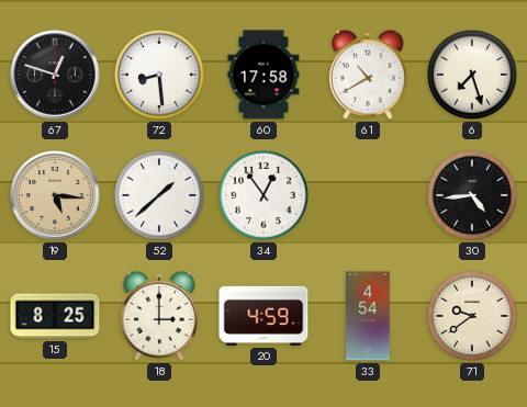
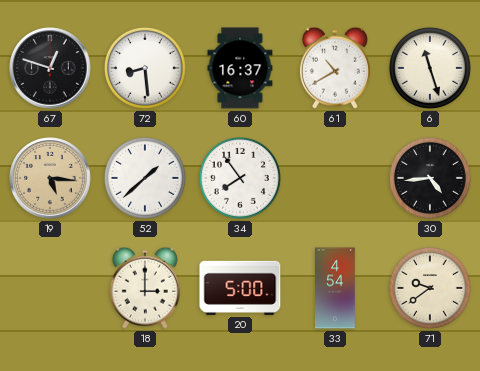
60: 17:58 -> 16:37
6: 7:27 -> 11:27
34: 12:54 -> 7:54
15: 8:25 -> none
20: 4:59 -> 5:00
